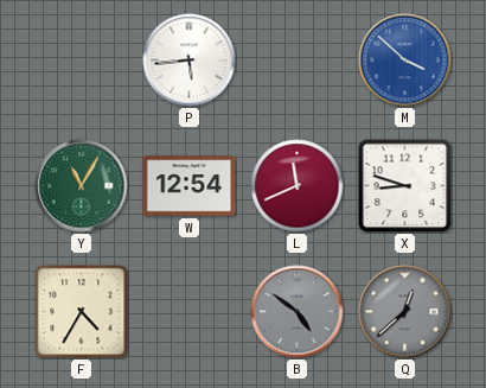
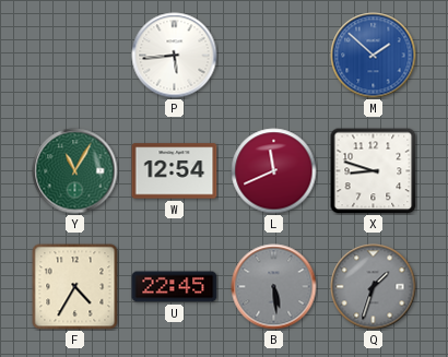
M: 3:52 -> 1:52
U: none -> 22:45
B: 4:51 -> 5:29
Q: 12:38 -> 1:33
